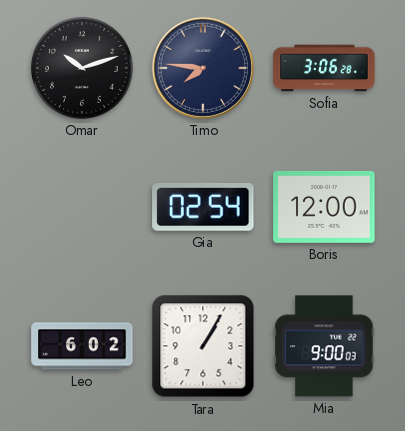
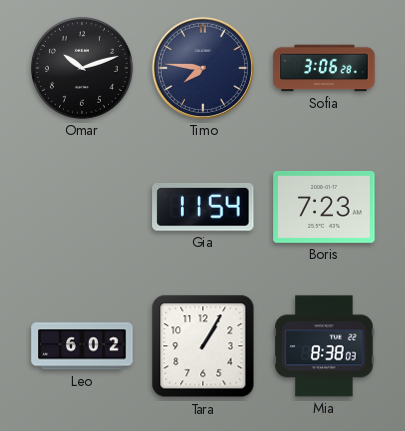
Gia: 02:54 -> 11:54
Boris: 12:00 -> 7:23
Mia: 9:00 -> 8:38
